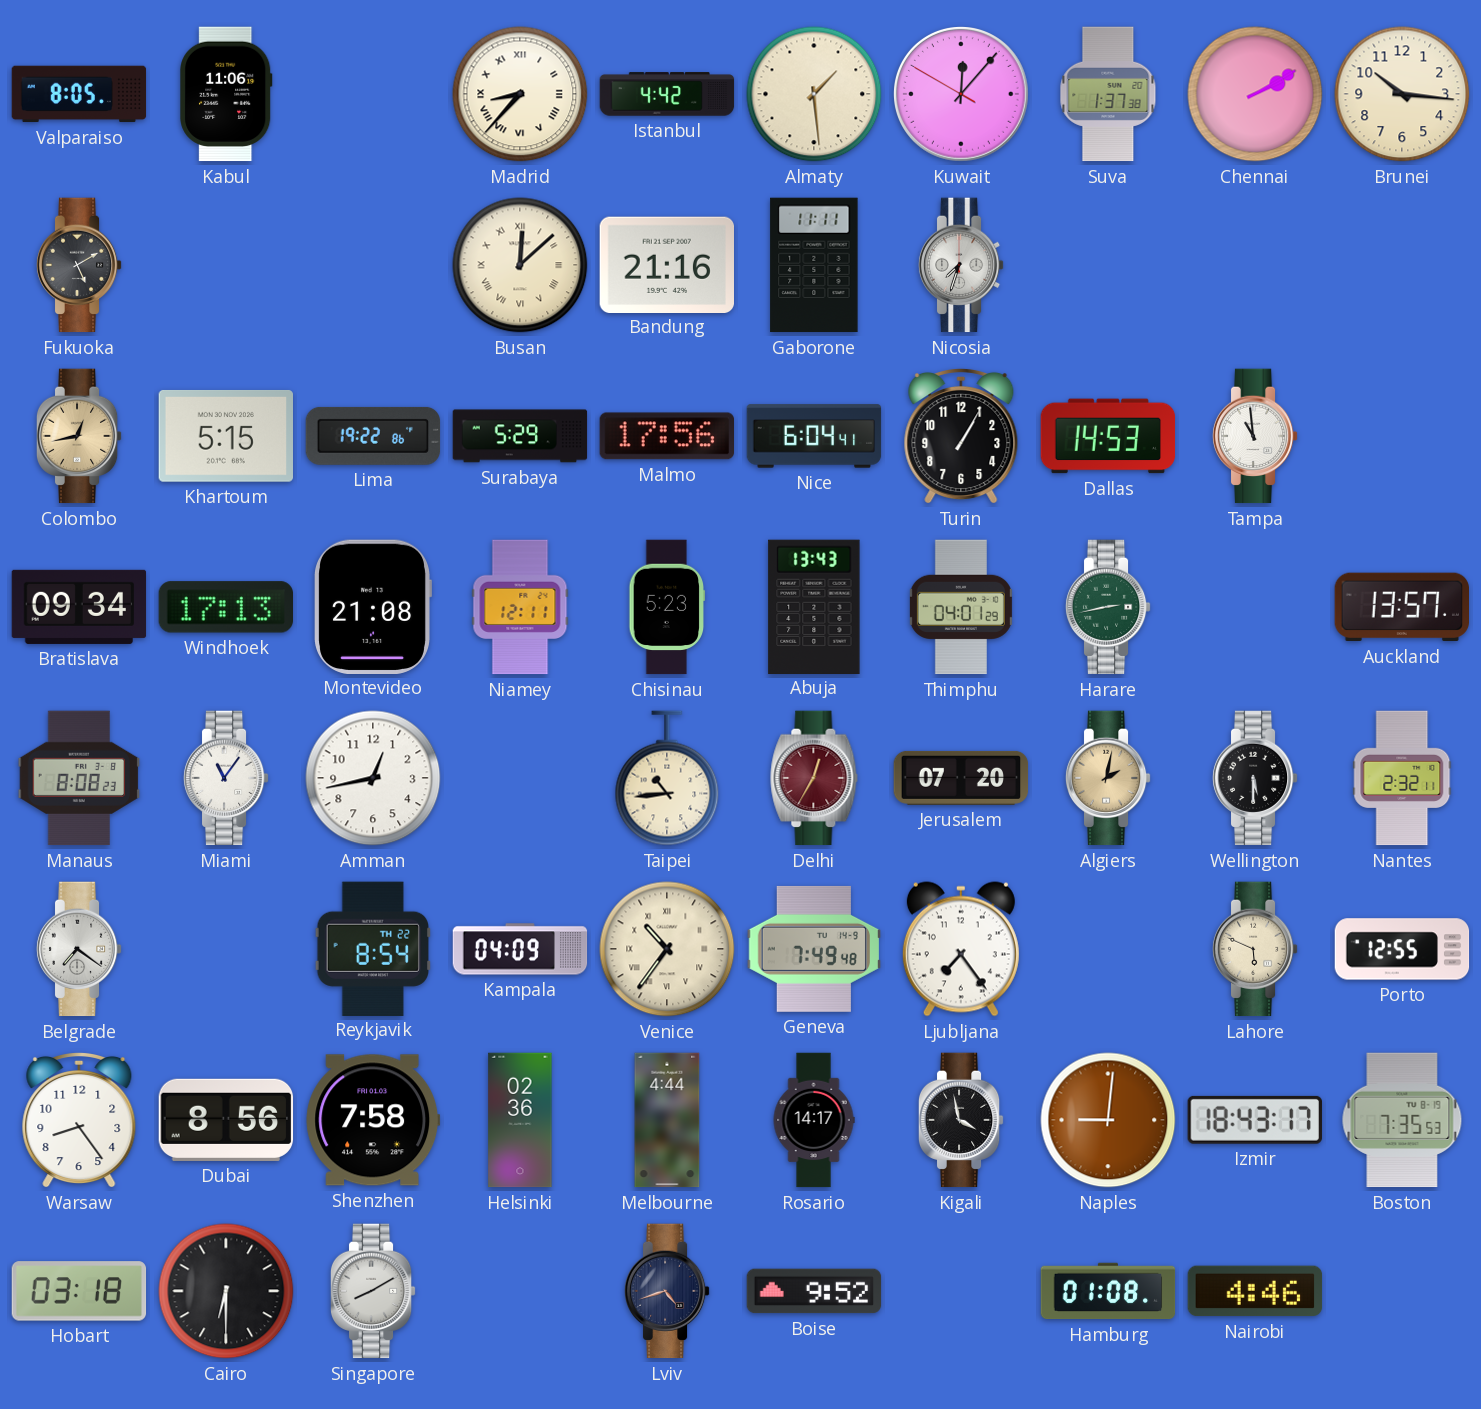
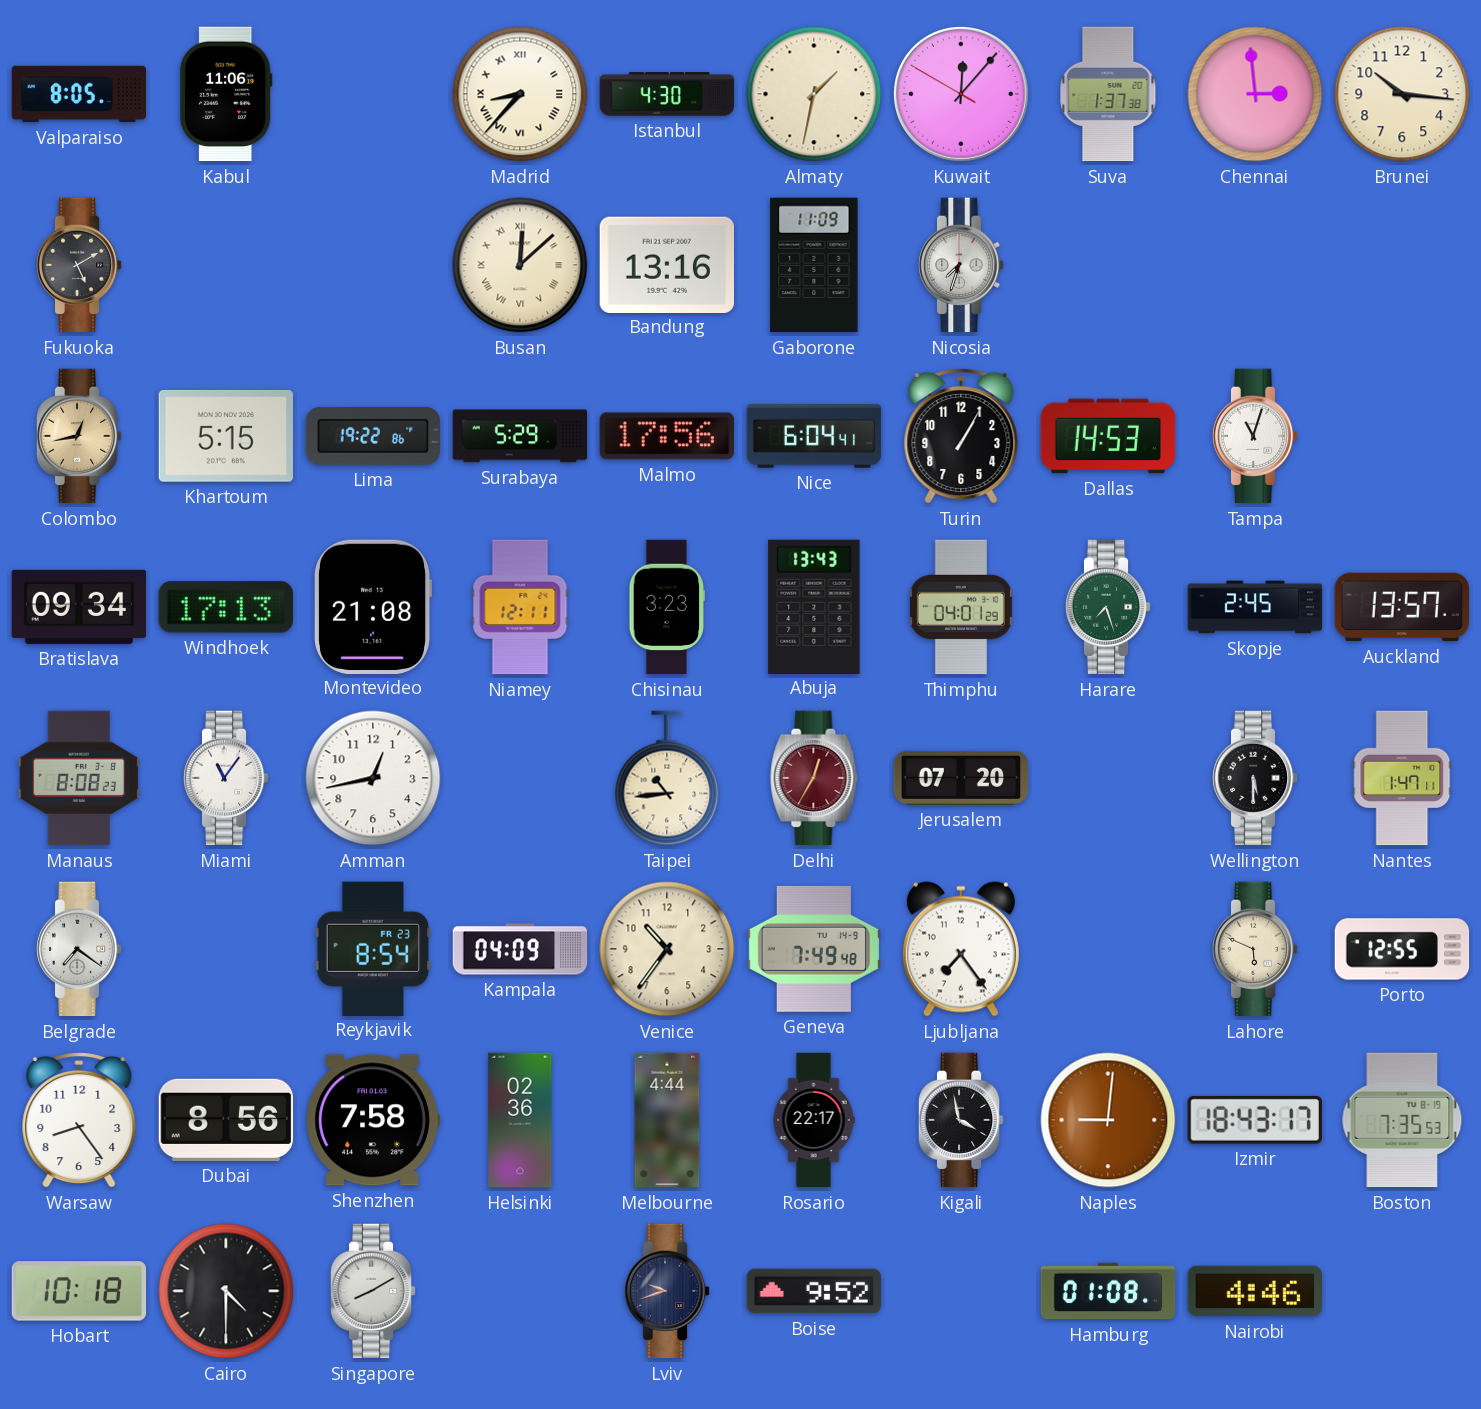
Istanbul: 4:42 -> 4:30
Almaty: 1:29 -> 1:32
Chennai: 2:10 -> 2:59
Bandung: 21:16 -> 13:16
Gaborone: 11:11 -> 11:09
Tampa: 10:59 -> 11:03
Chisinau: 5:23 -> 3:23
Harare: 2:43 -> 7:27
Skopje: none -> 2:45
Algiers: 2:02 -> none
Nantes: 2:32 -> 1:47
Reykjavik date: TH 22 -> FR 23
Venice numerals: Roman -> Arabic
Rosario: 14:17 -> 22:17
Hobart: 03:18 -> 10:18
Cairo: 6:30 -> 4:30
Lviv: 4:42 -> 9:42
